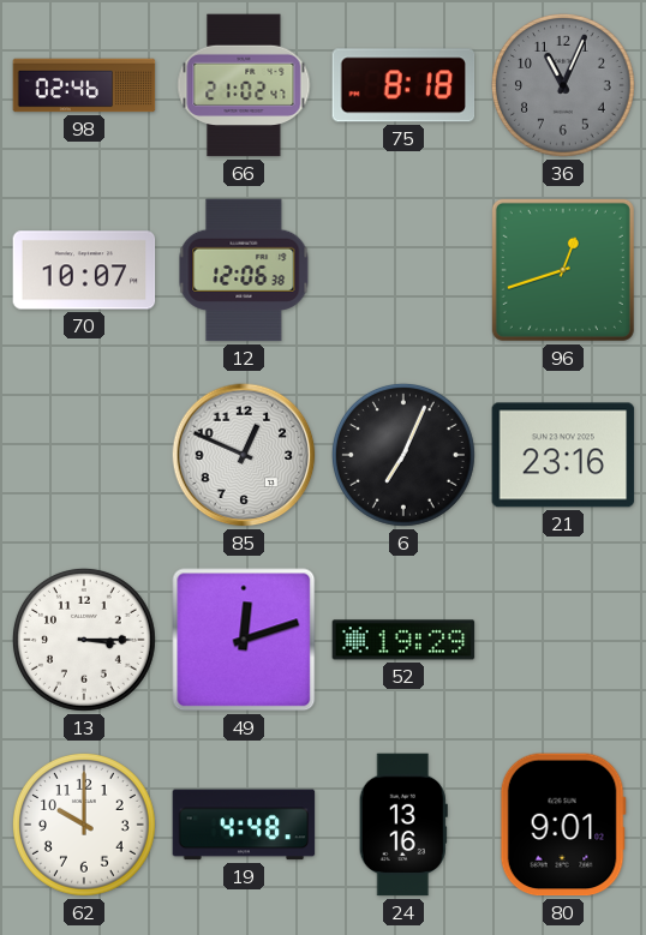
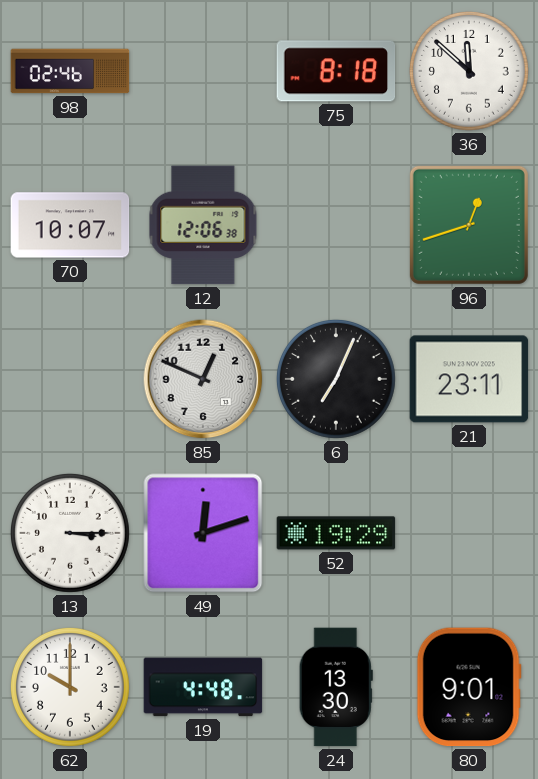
66: 21:02 -> none
36: 11:04 -> 11:52
36 dial: grey -> white
21: 23:16 -> 23:11
24: 13:16 -> 13:30
